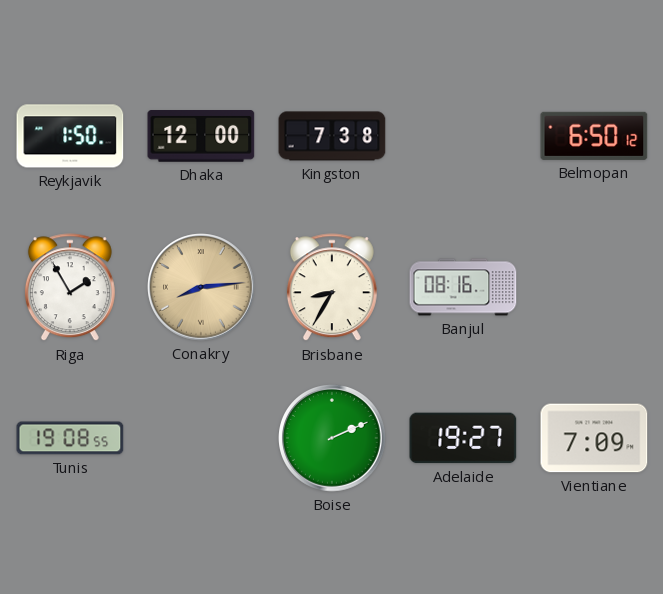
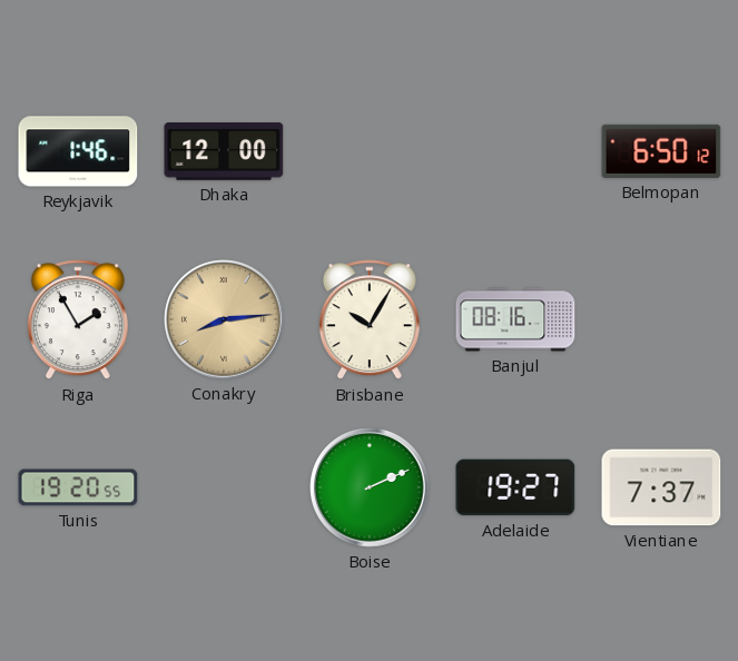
Reykjavik: 1:50 -> 1:46
Kingston: 7:38 -> none
Brisbane: 8:35 -> 10:05
Tunis: 19:08 -> 19:20
Vientiane: 7:09 -> 7:37
